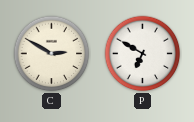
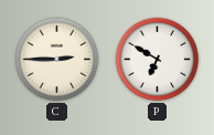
C: 2:50 -> 2:45
